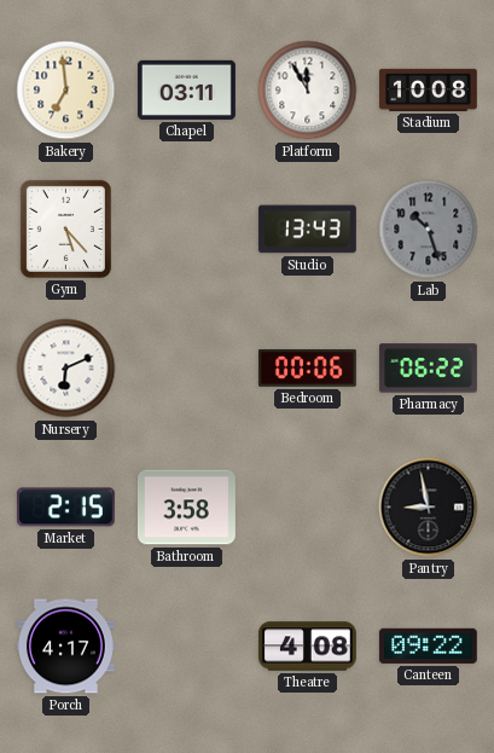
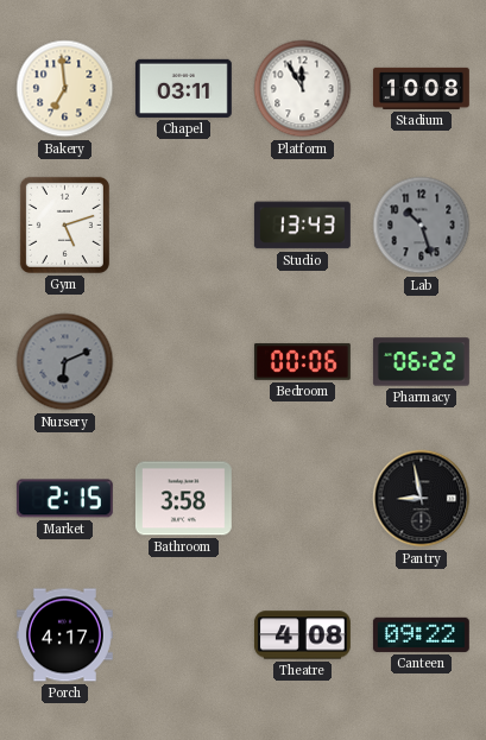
Gym: 5:23 -> 5:12
Nursery dial: white -> grey
